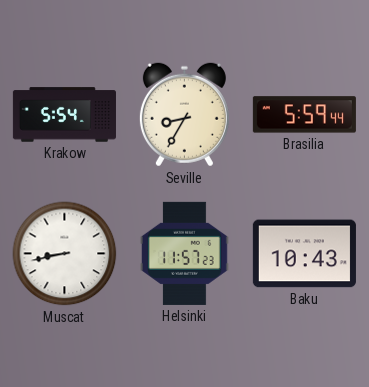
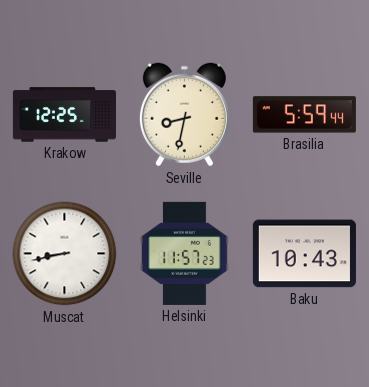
Krakow: 5:54 -> 12:25
Seville: 8:35 -> 8:32
